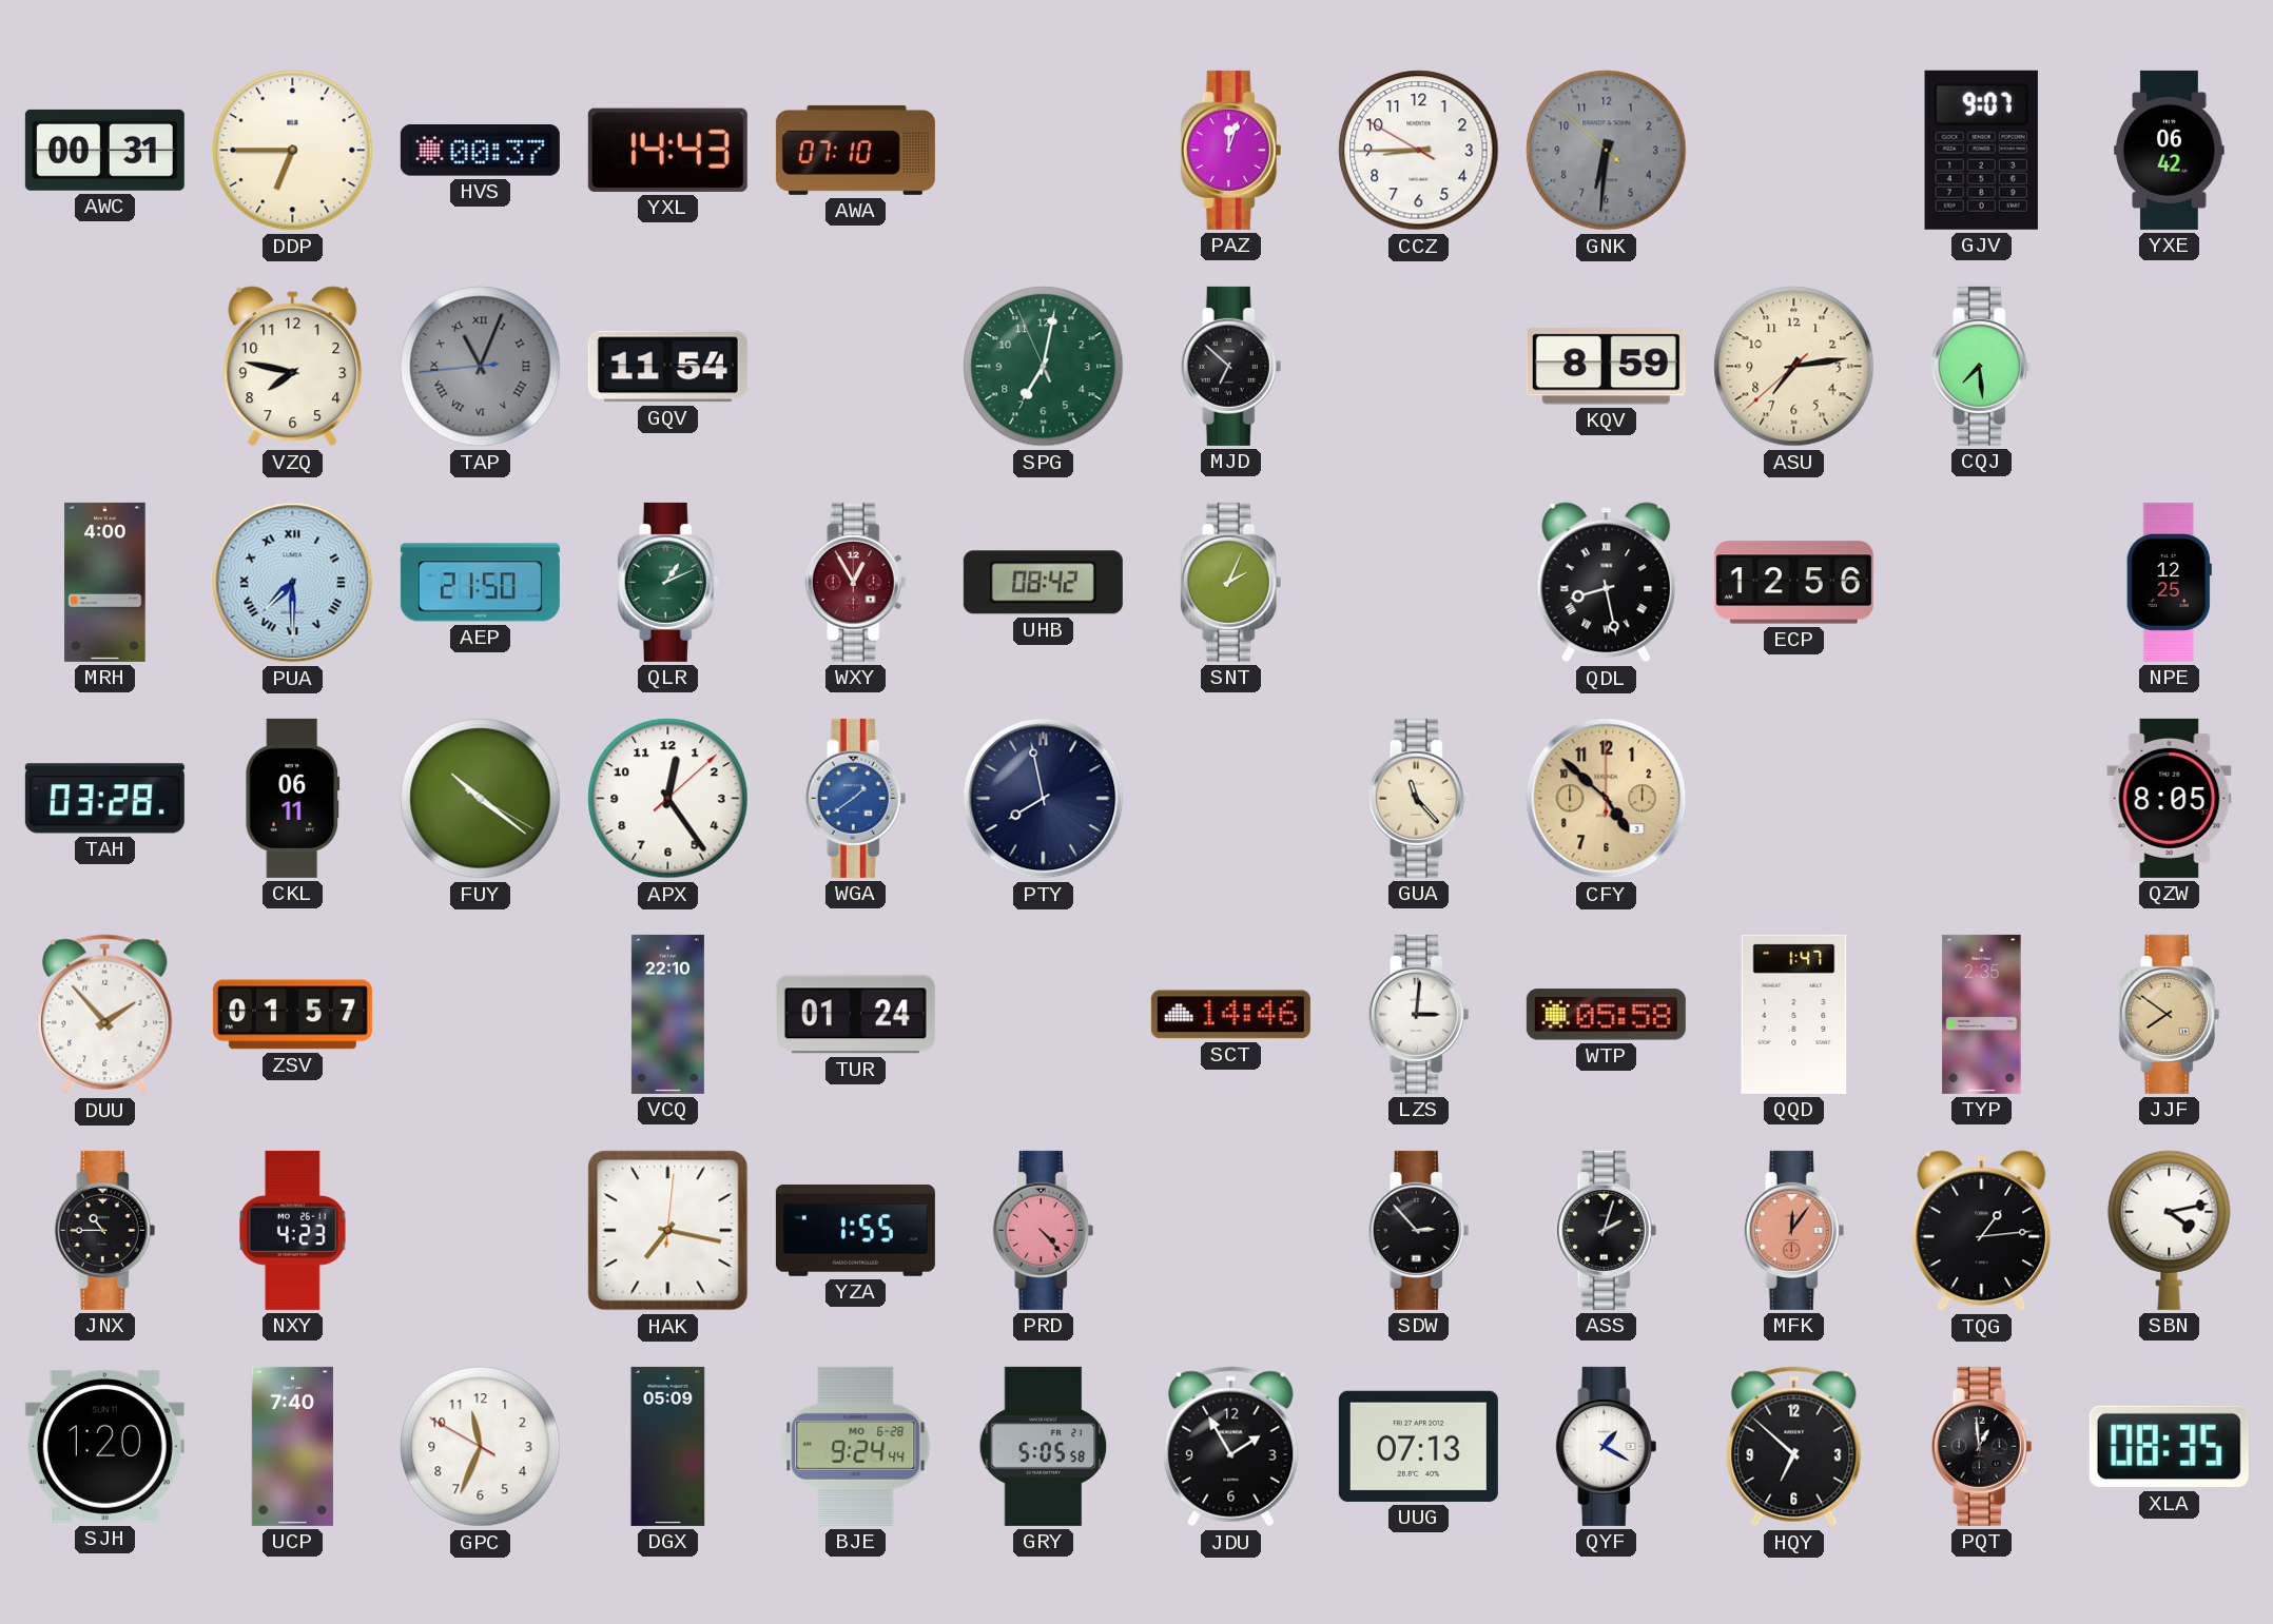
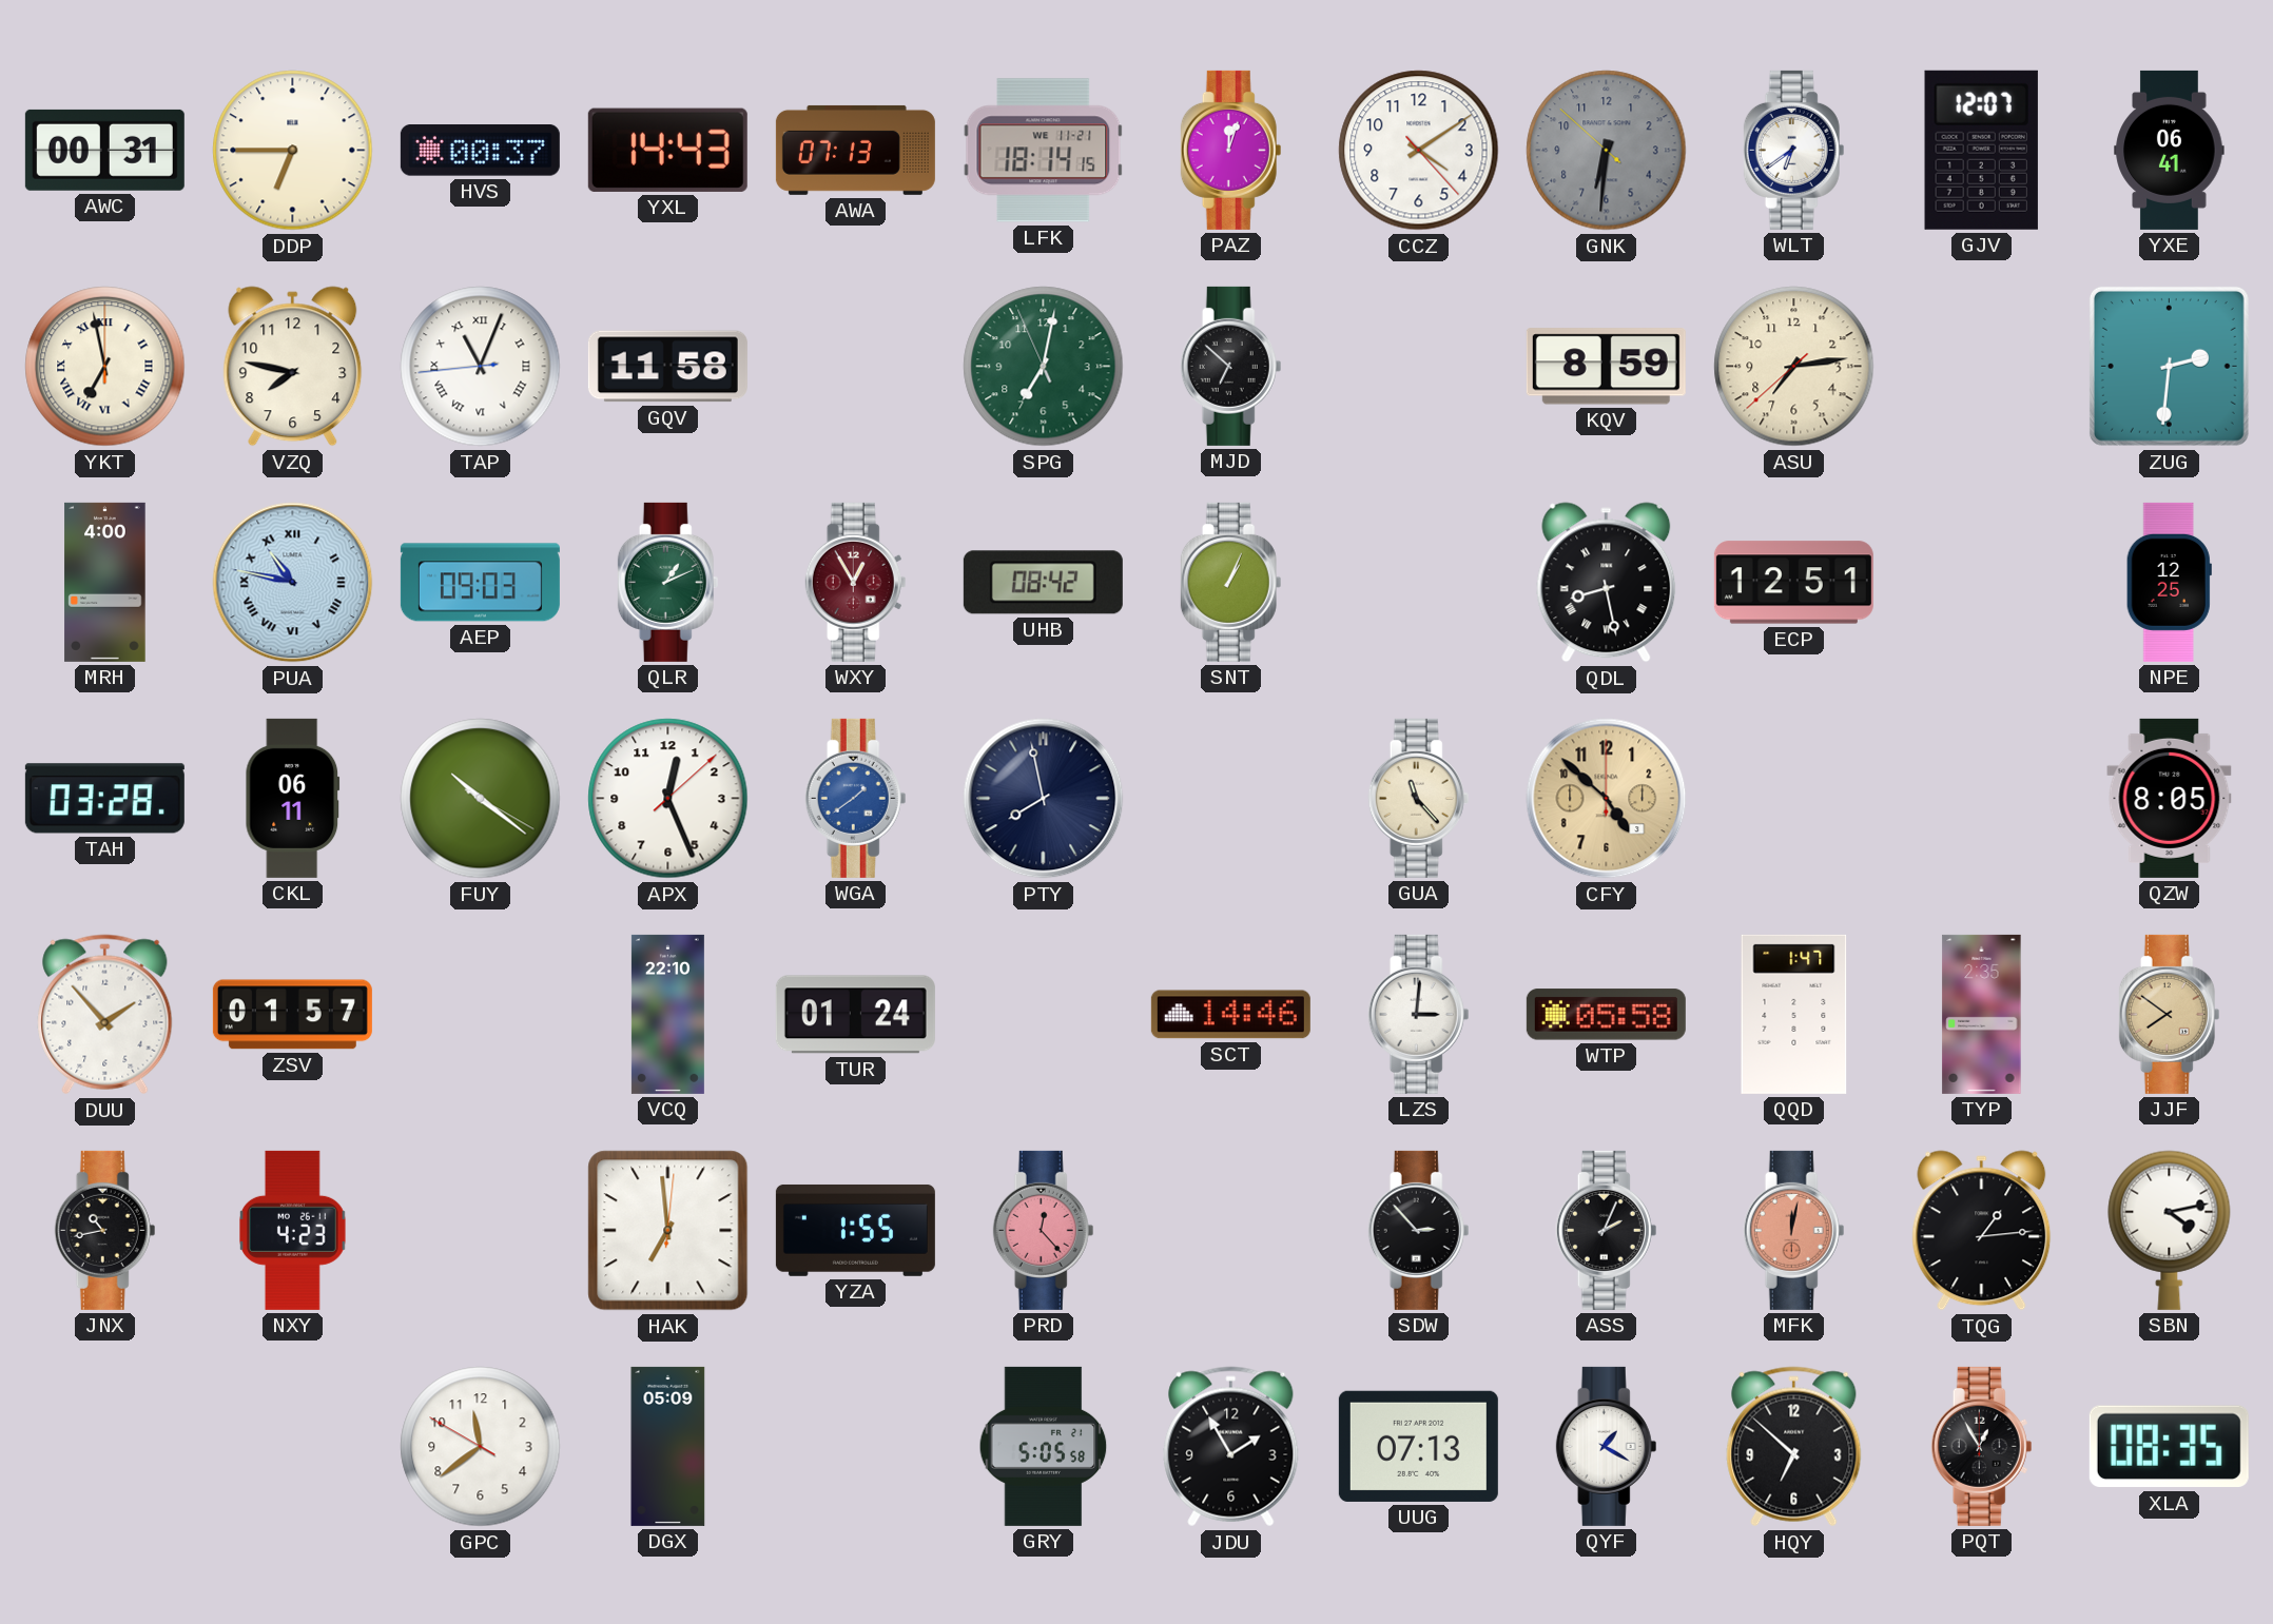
AWA: 07:10 -> 07:13
LFK: none -> 18:14
CCZ: 8:44 -> 4:09
WLT: none -> 6:39
GJV: 9:07 -> 12:07
YXE: 06:42 -> 06:41
YKT: none -> 6:58
TAP dial: grey -> white
GQV: 11:54 -> 11:58
CQJ: 7:29 -> none
ZUG: none -> 2:31
PUA: 7:30 -> 10:47
AEP: 21:50 -> 09:03
SNT: 2:04 -> 1:04
ECP: 12:56 -> 12:51
APX: 12:24 -> 12:26
JNX: 10:45 -> 10:43
HAK: 7:17 -> 6:59
PRD: 4:23 -> 12:23
ASS: 2:03 -> 2:04
MFK: 12:06 -> 12:02
SJH: 1:20 -> none
UCP: 7:40 -> none
GPC: 11:33 -> 11:38
BJE: 9:24 -> none
PQT: 12:59 -> 12:55
